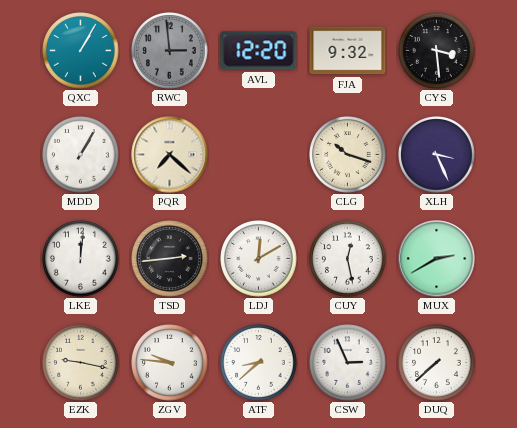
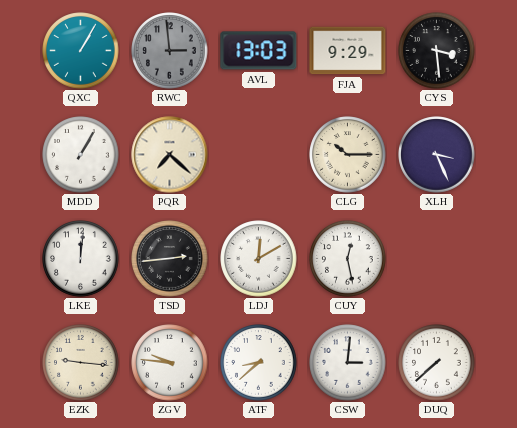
AVL: 12:20 -> 13:03
FJA: 9:32 -> 9:29
CLG: 10:18 -> 10:15
MUX: 2:40 -> none
EZK: 9:17 -> 9:16
CSW: 2:56 -> 3:01
